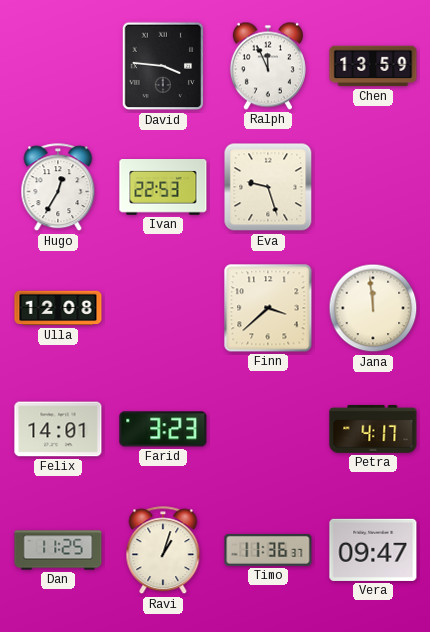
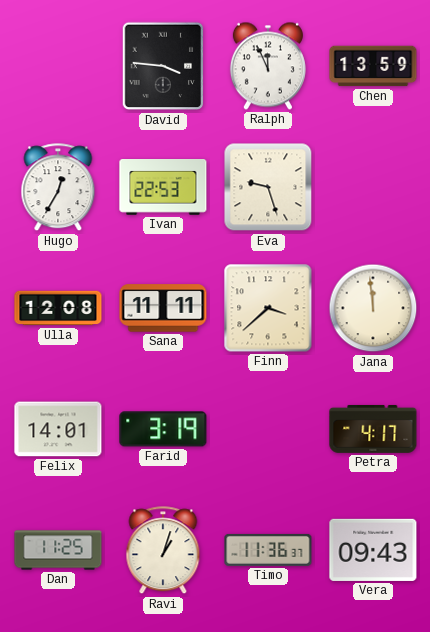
Sana: none -> 11:11
Farid: 3:23 -> 3:19
Vera: 09:47 -> 09:43
